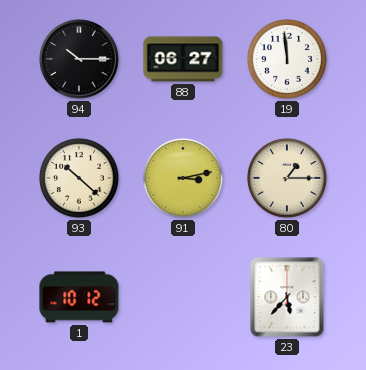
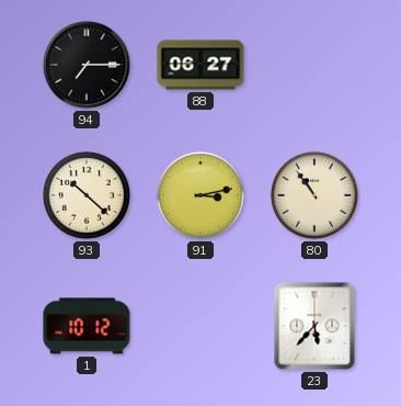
94: 10:15 -> 7:15
19: 11:59 -> none
80: 1:15 -> 10:54
